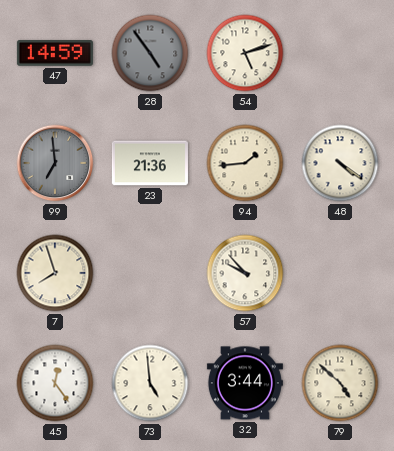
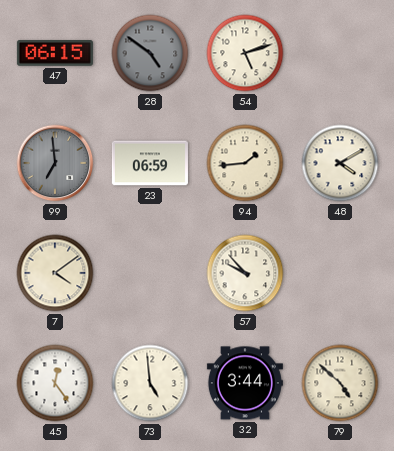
47: 14:59 -> 06:15
28: 4:54 -> 4:51
23: 21:36 -> 06:59
48: 4:21 -> 4:10
7: 7:57 -> 4:09
